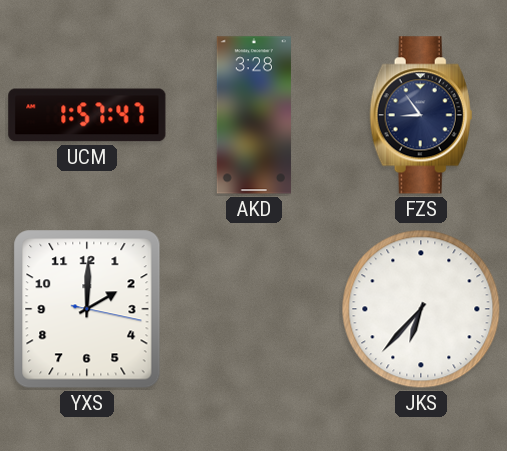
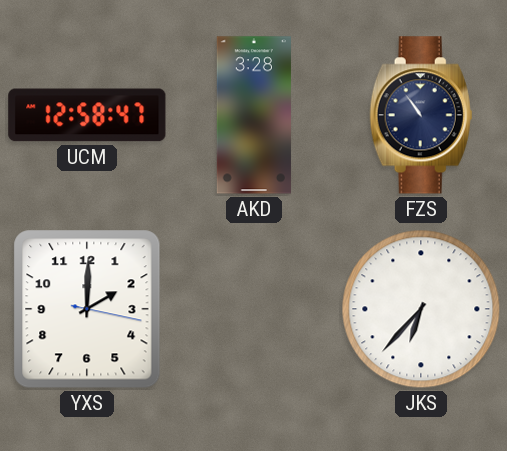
UCM: 1:57 -> 12:58
FZS: 8:54 -> 10:54
